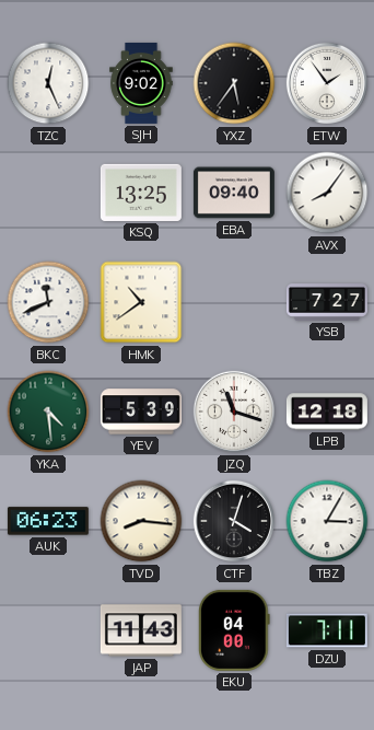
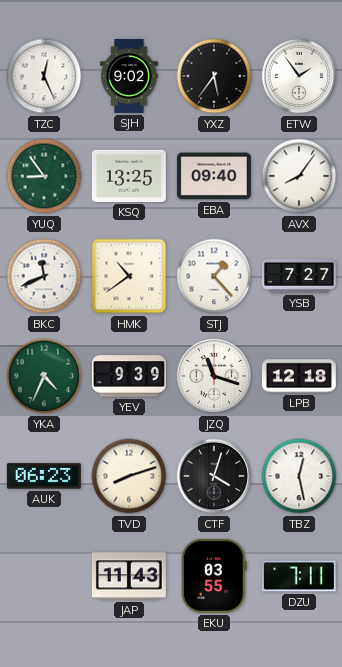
YUQ: none -> 8:54
STJ: none -> 1:23
YKA: 4:29 -> 4:34
YEV: 5:39 -> 9:39
TVD: 8:16 -> 8:12
TBZ: 3:05 -> 12:28
EKU: 04:00 -> 03:55
